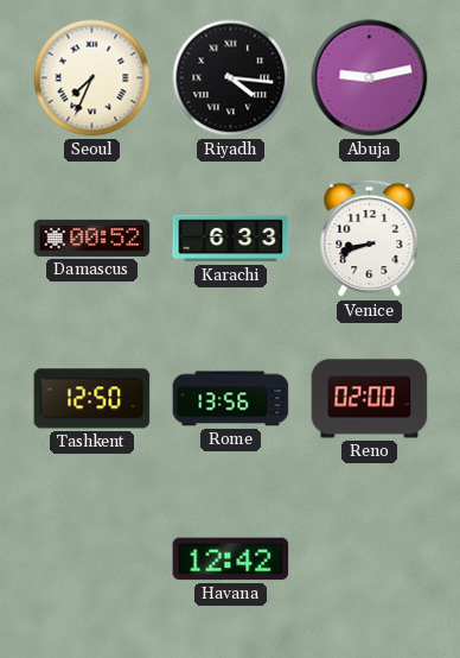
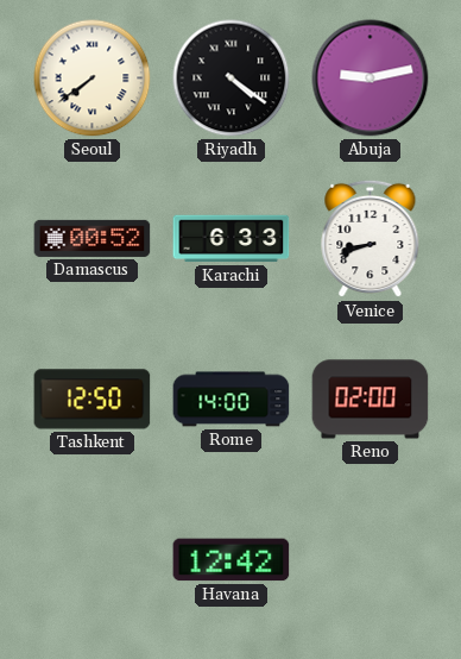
Seoul: 7:34 -> 7:39
Riyadh: 4:16 -> 4:21
Rome: 13:56 -> 14:00
